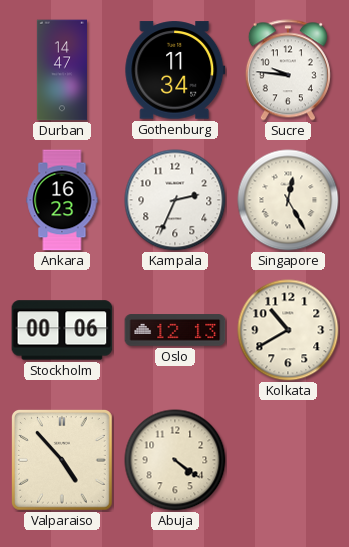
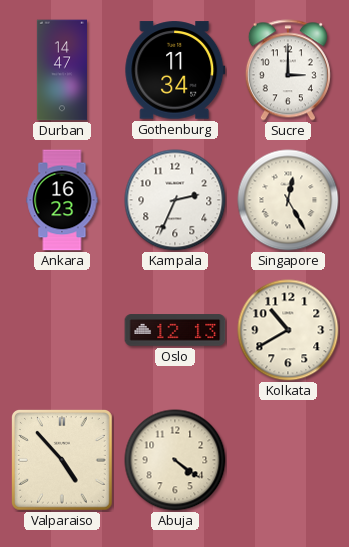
Sucre: 9:46 -> 3:00
Stockholm: 00:06 -> none
